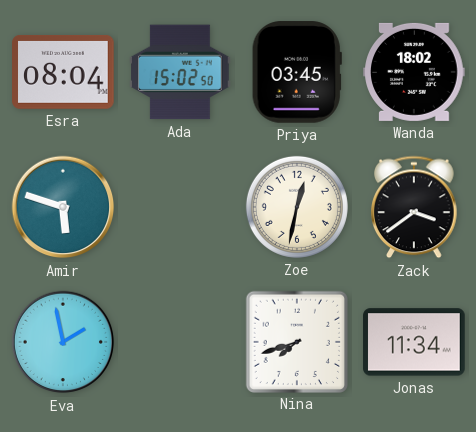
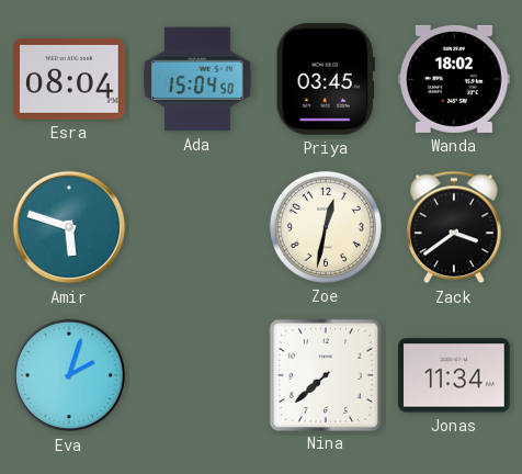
Ada: 15:02 -> 15:04
Eva: 1:58 -> 2:03
Nina: 7:42 -> 7:38
